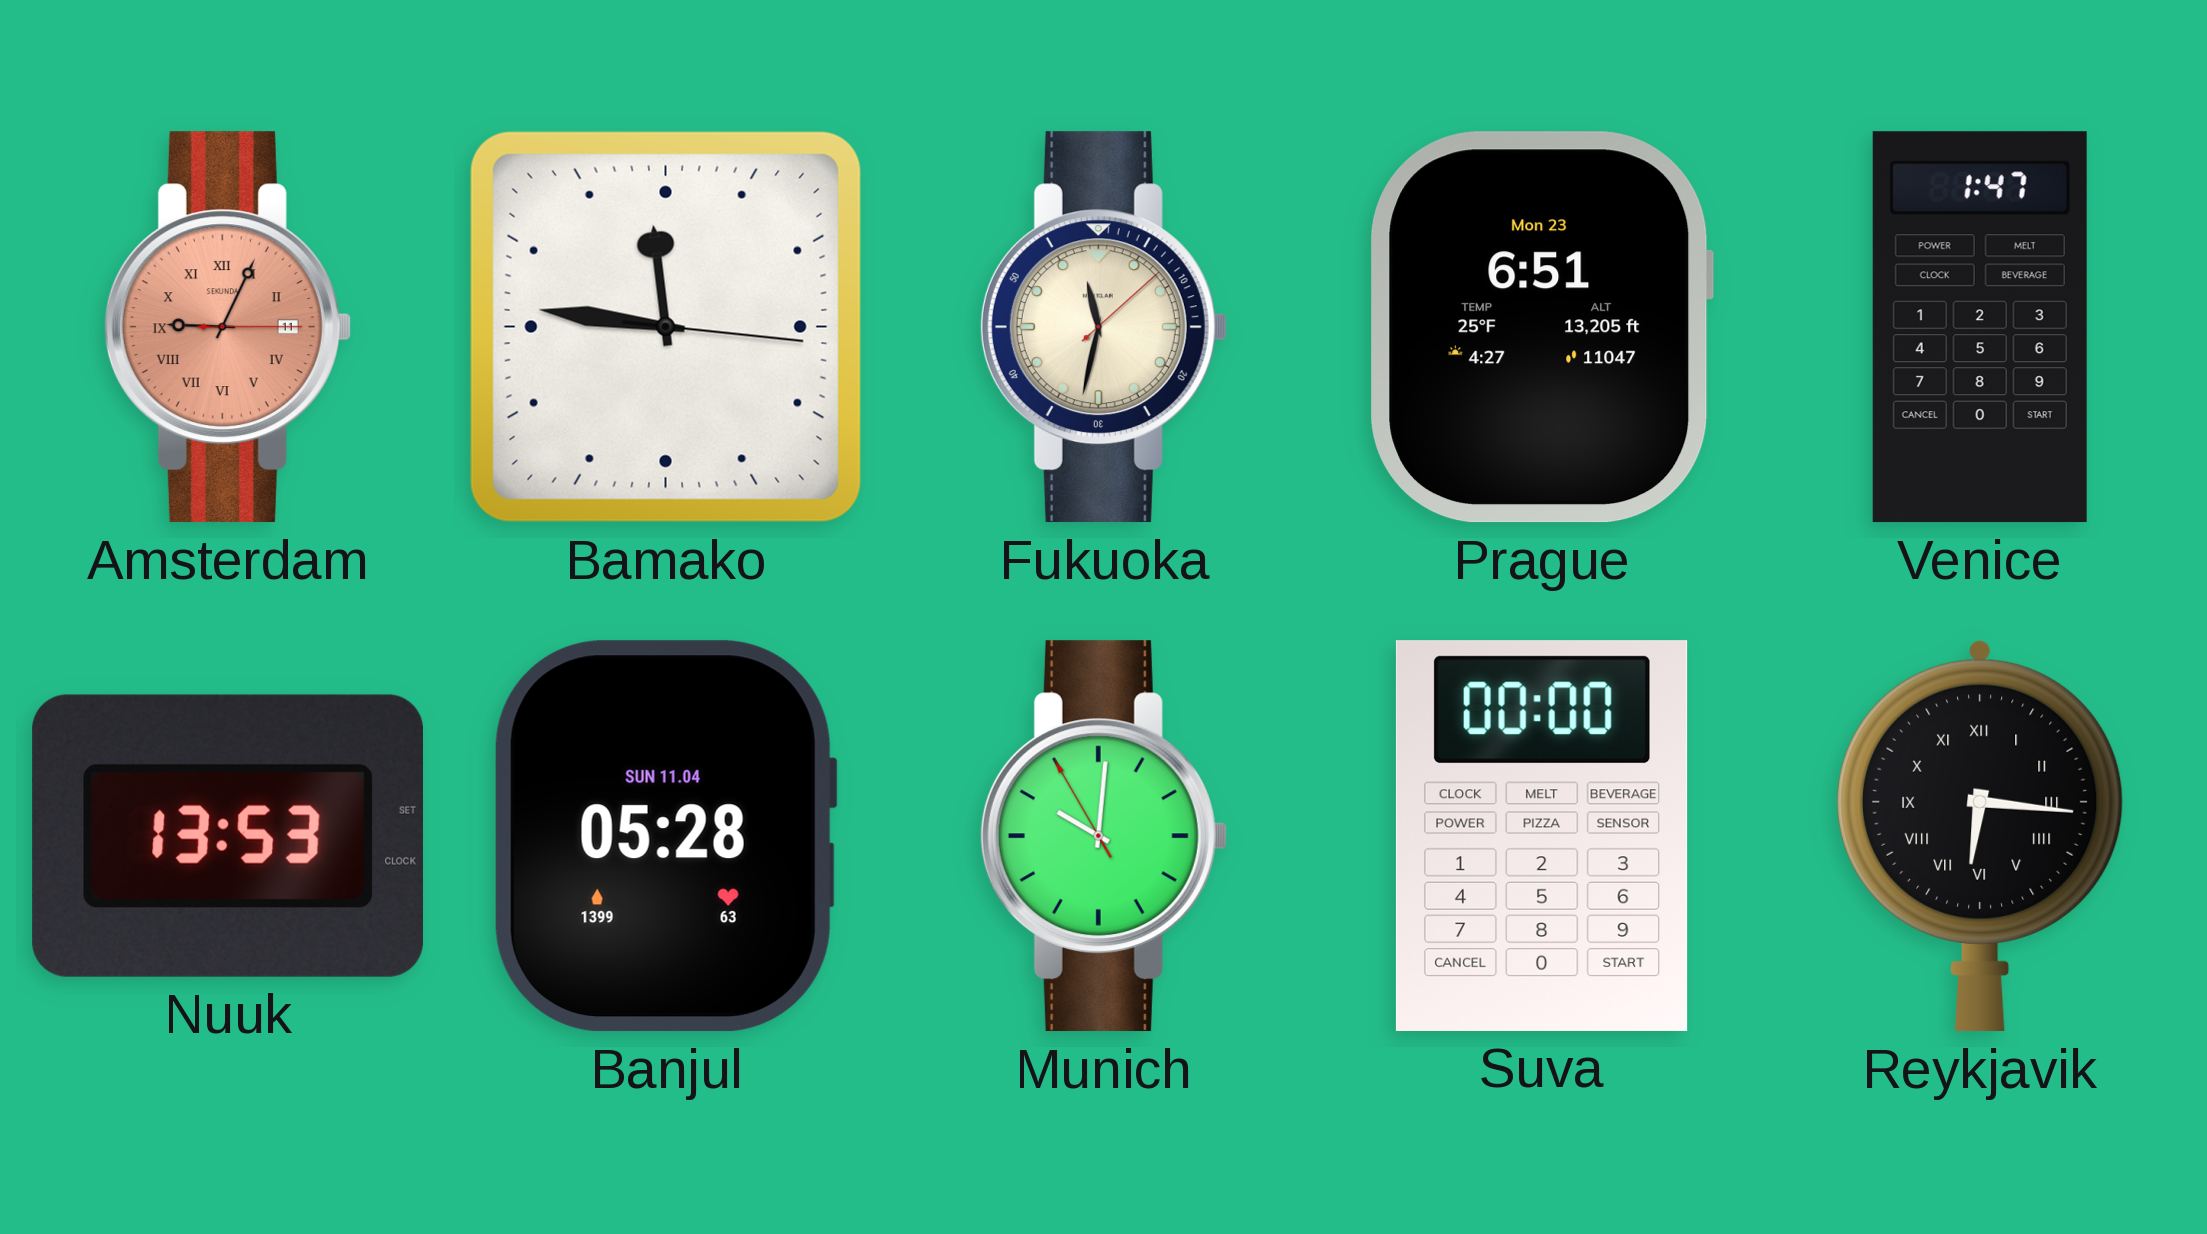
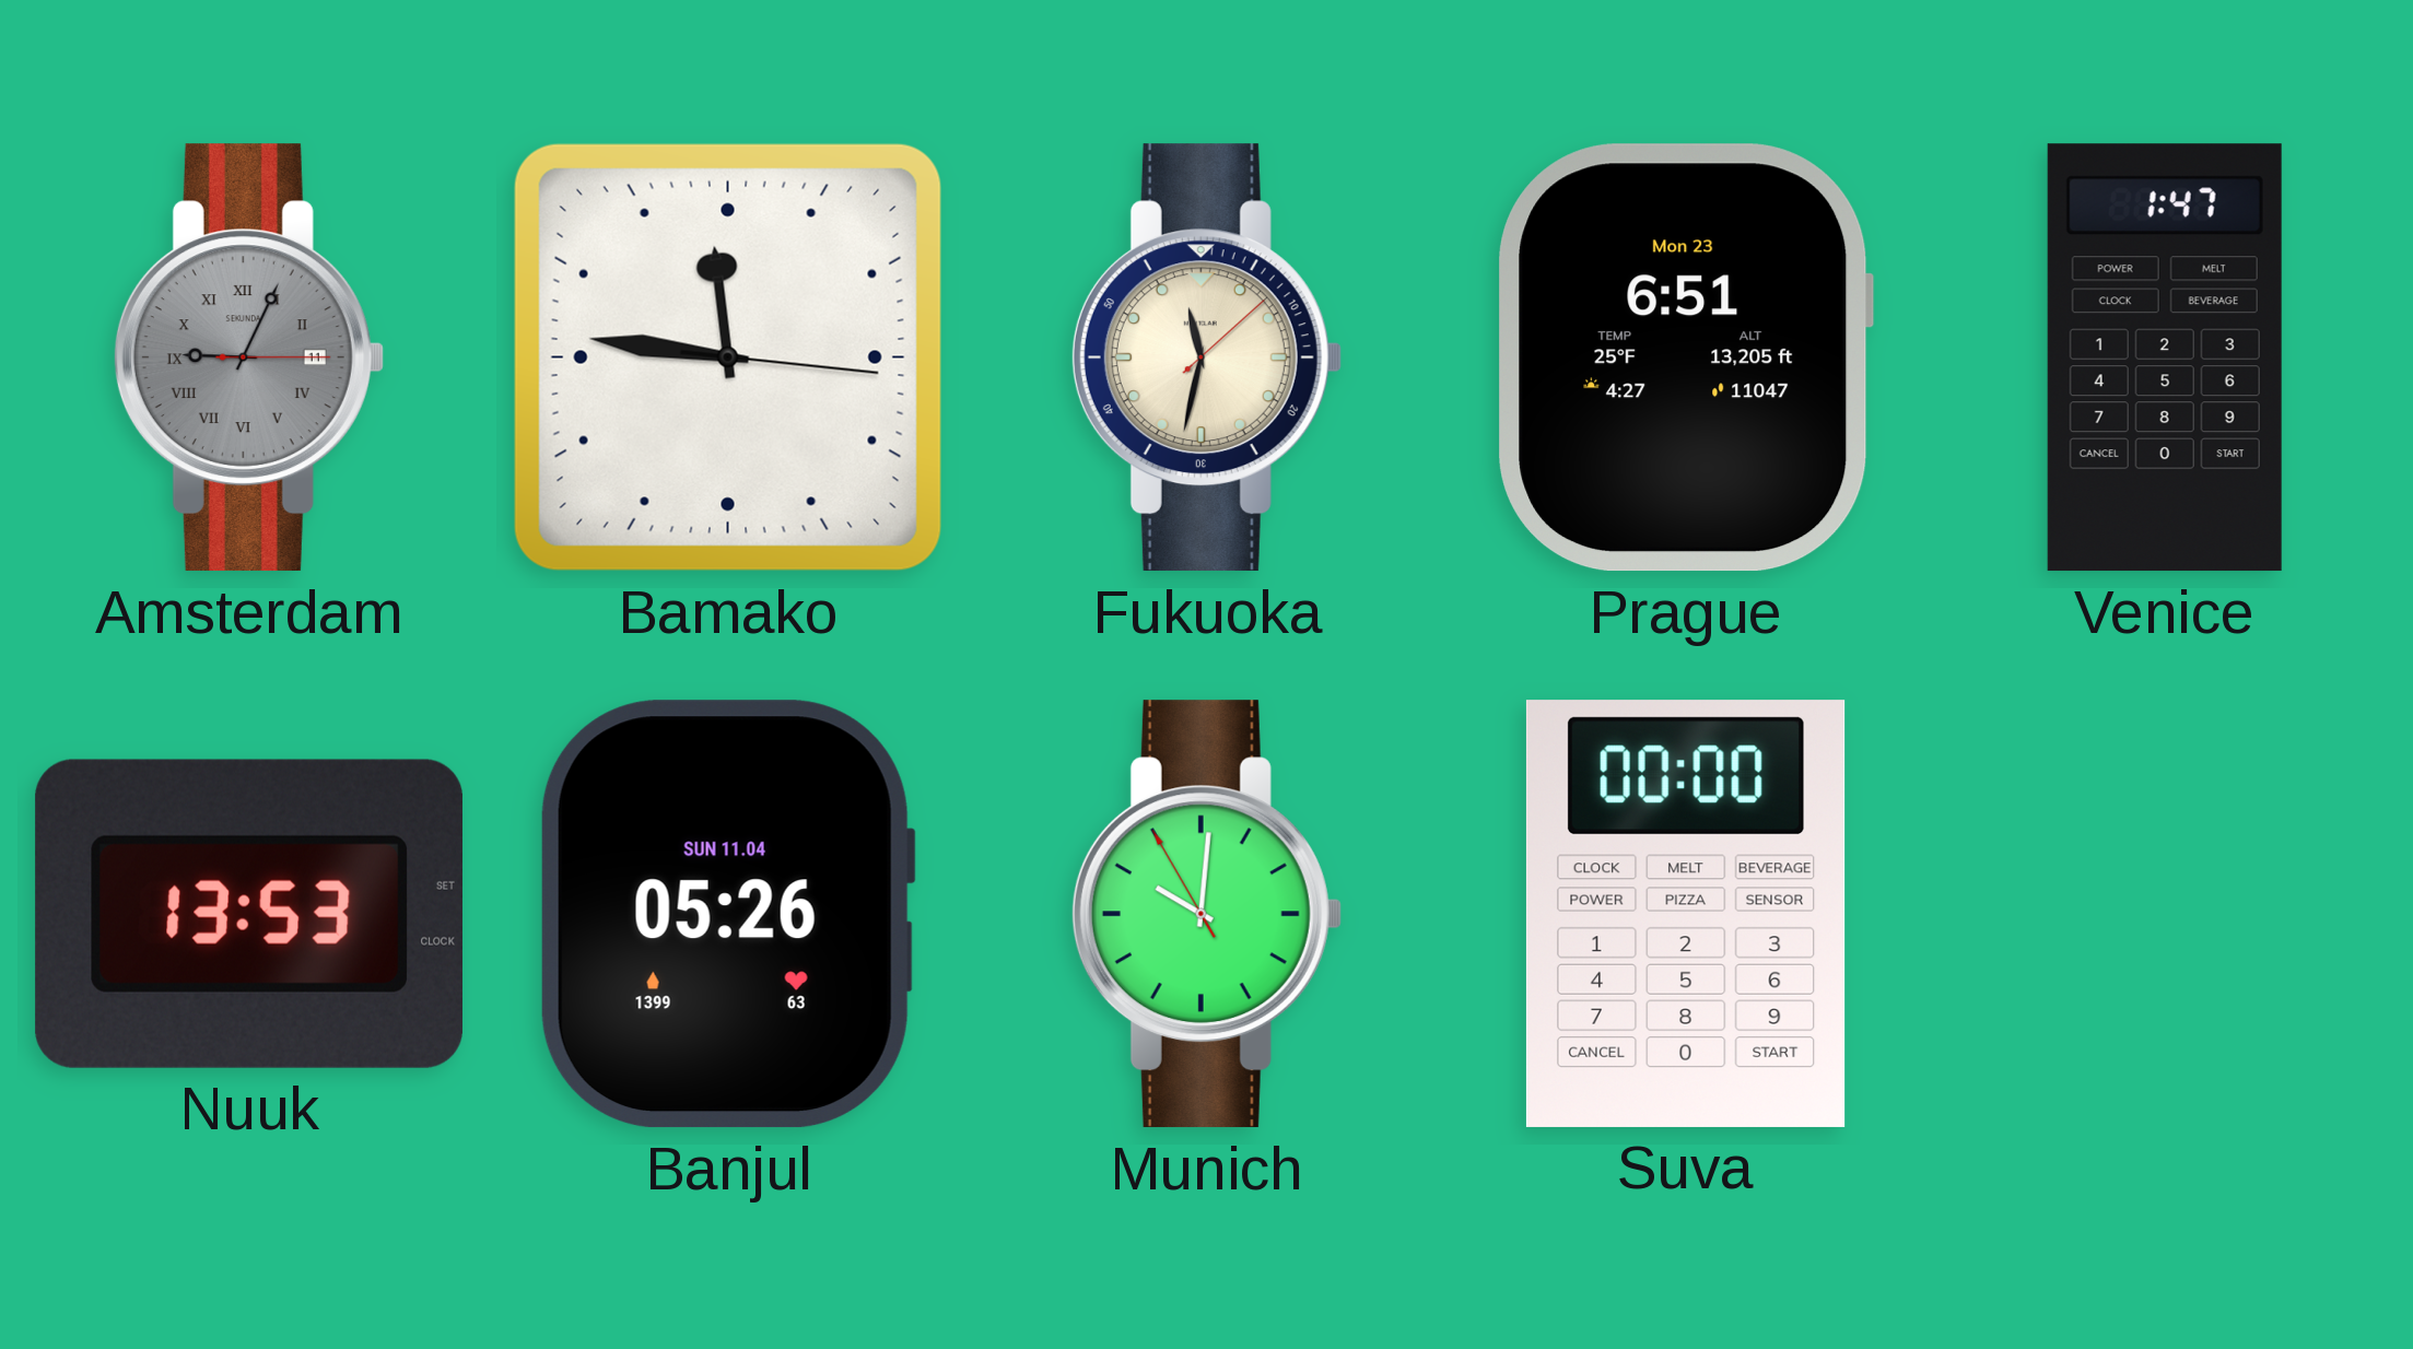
Amsterdam dial: salmon -> grey
Banjul: 05:28 -> 05:26
Reykjavik: 6:16 -> none
